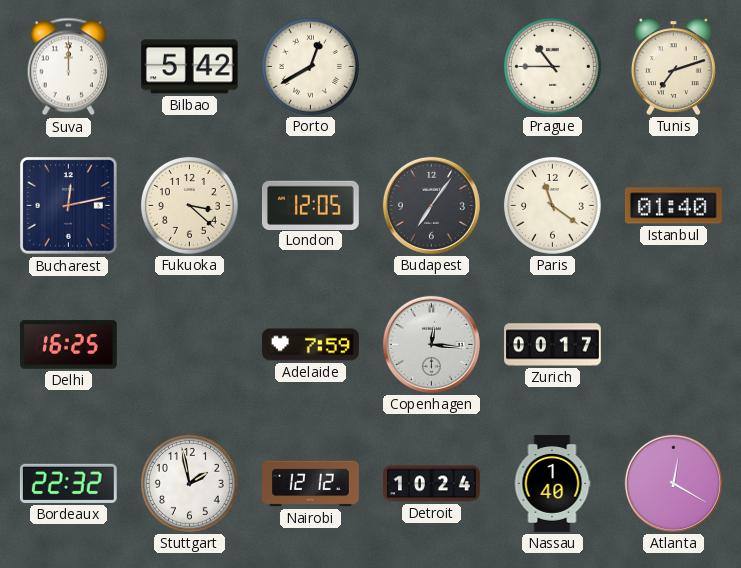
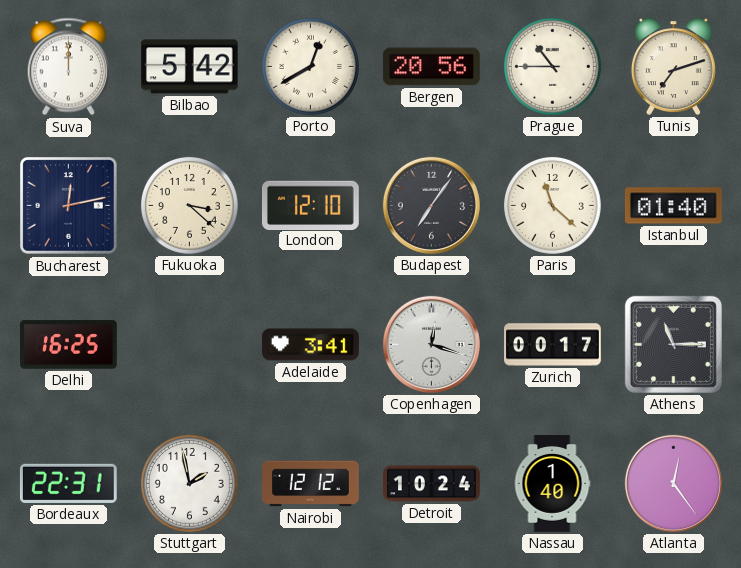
Bergen: none -> 20:56
London: 12:05 -> 12:10
Paris: 11:21 -> 11:22
Adelaide: 7:59 -> 3:41
Copenhagen: 12:16 -> 12:18
Athens: none -> 11:15
Bordeaux: 22:32 -> 22:31
Atlanta: 12:20 -> 12:24
